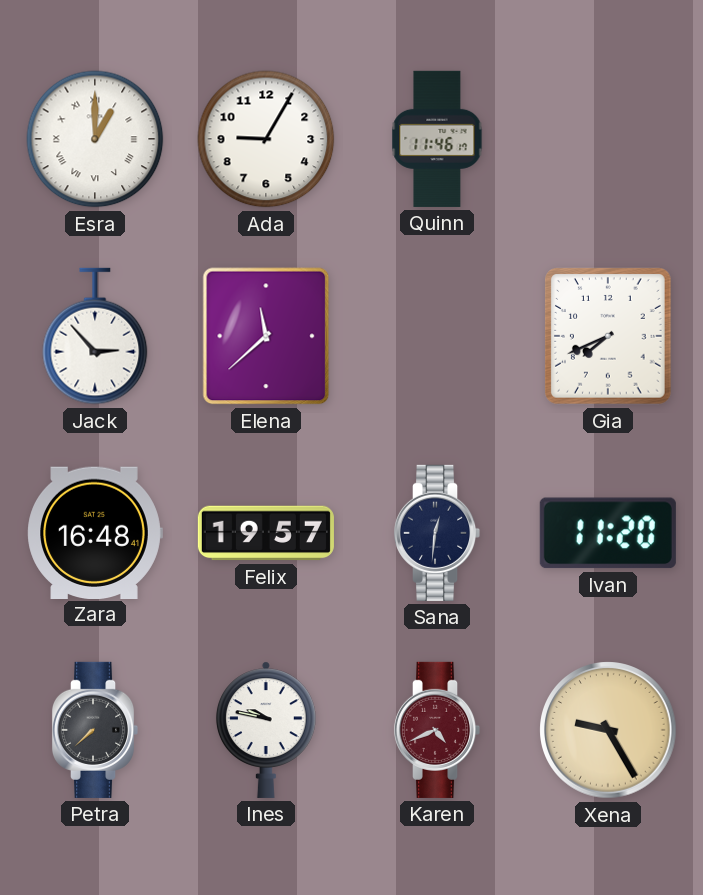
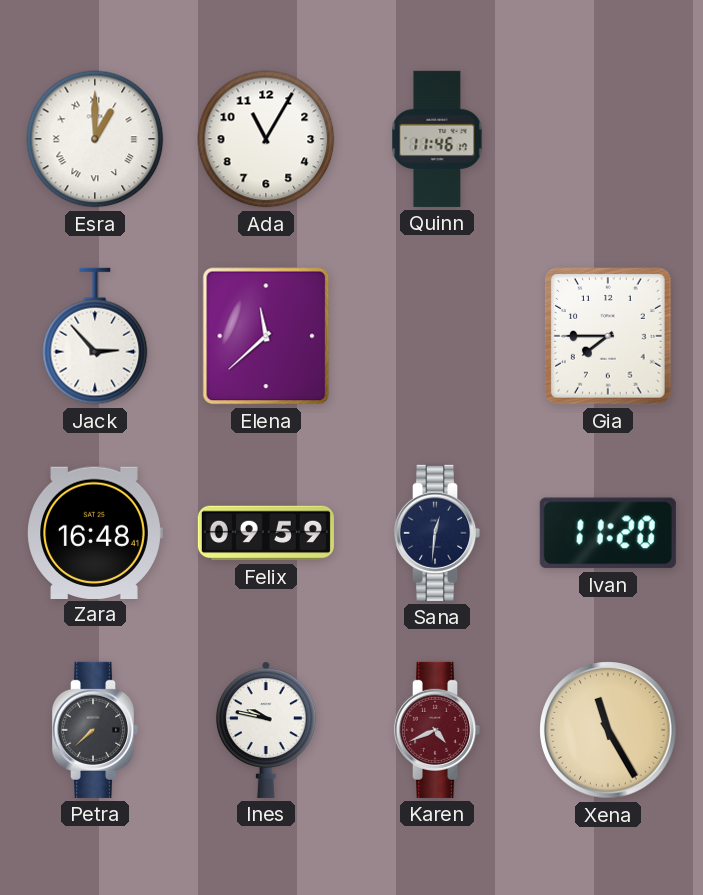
Ada: 9:05 -> 11:05
Gia: 7:41 -> 7:45
Felix: 19:57 -> 09:59
Xena: 9:25 -> 11:25
